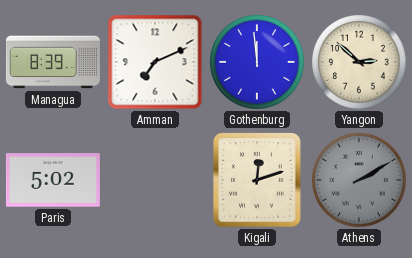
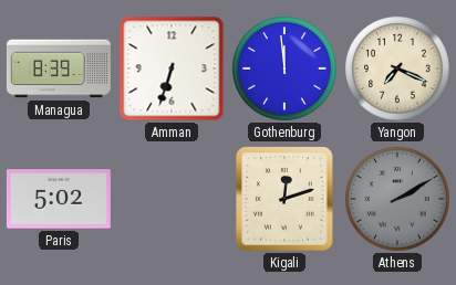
Amman: 7:11 -> 6:33
Yangon: 2:52 -> 7:19
